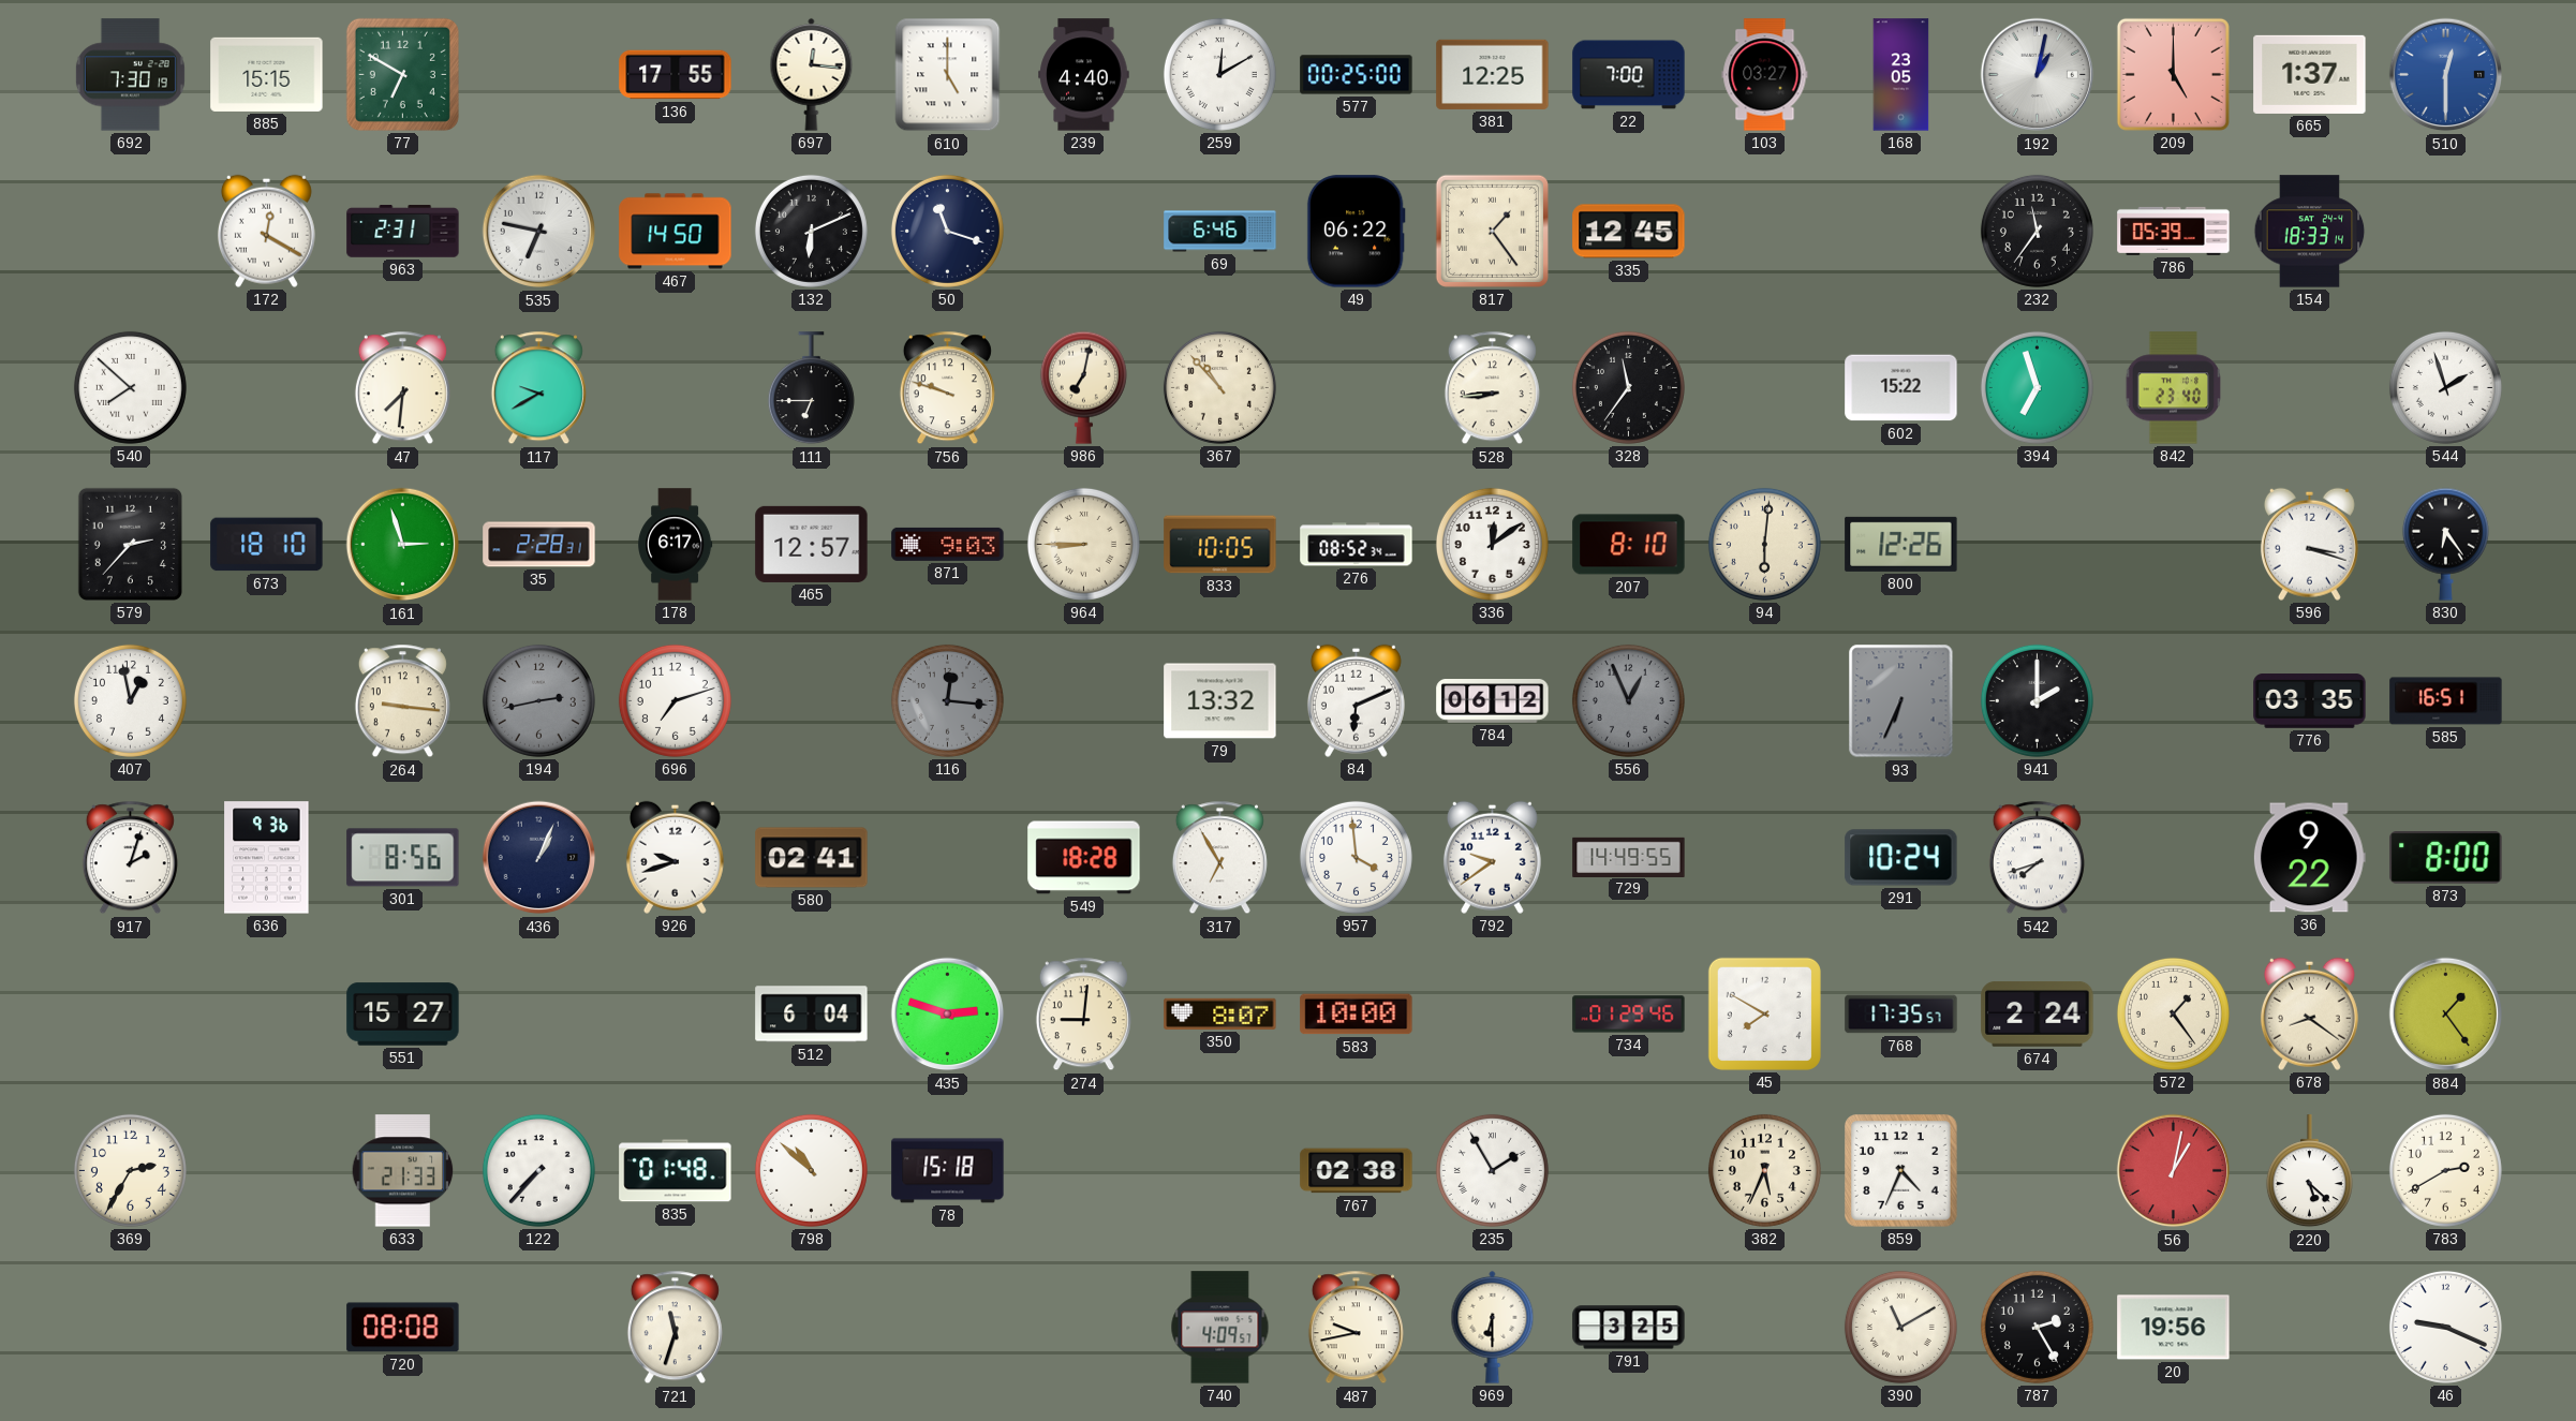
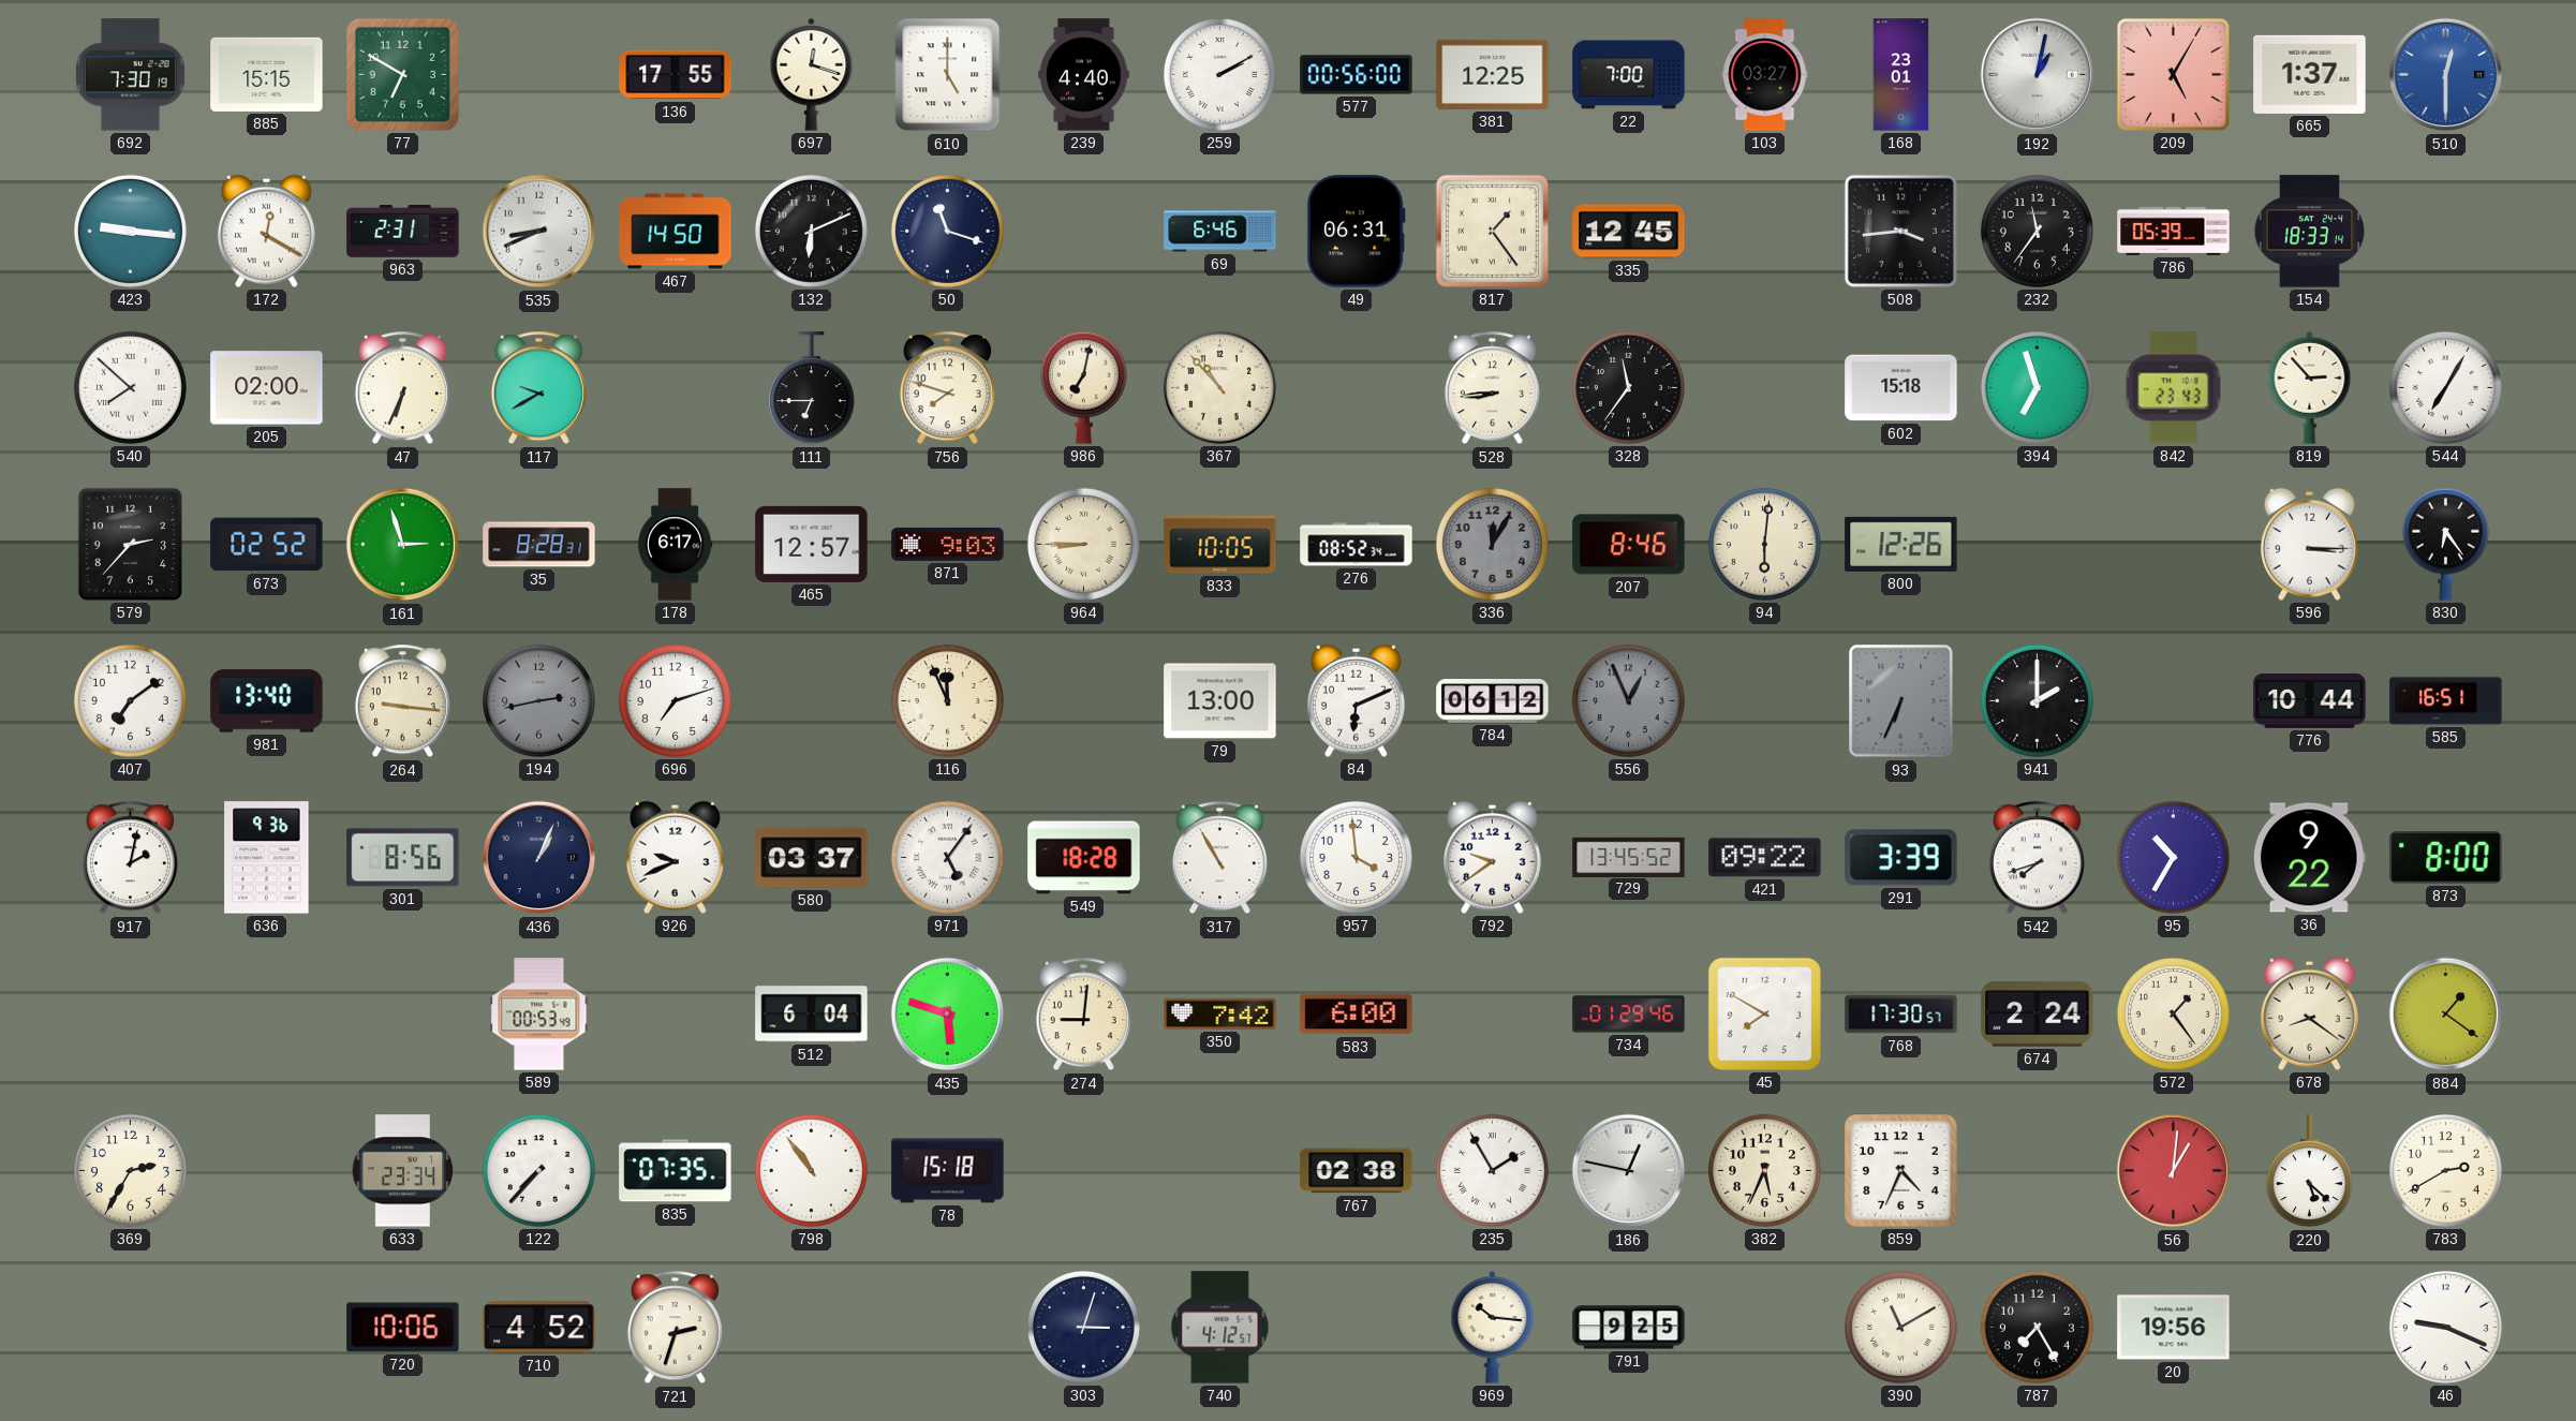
697: 12:16 -> 12:18
259: 12:10 -> 2:10
577: 00:25 -> 00:56
168: 23:05 -> 23:01
209: 5:00 -> 5:05
423: none -> 9:16
535: 6:47 -> 8:41
49: 06:22 -> 06:31
508: none -> 3:44
205: none -> 02:00
47: 7:31 -> 6:34
756: 9:48 -> 7:48
602: 15:22 -> 15:18
842: 23:40 -> 23:43
819: none -> 2:53
544: 1:57 -> 7:05
673: 18:10 -> 02:52
35: 2:28 -> 8:28
336: 12:09 -> 12:05
336 dial: white -> grey
207: 8:10 -> 8:46
596: 3:18 -> 3:15
407: 12:58 -> 7:09
981: none -> 13:40
116: 12:16 -> 11:56
116 dial: grey -> cream
79: 13:32 -> 13:00
776: 03:35 -> 10:44
917: 2:03 -> 2:02
926: 9:42 -> 9:41
580: 02:41 -> 03:37
971: none -> 5:06
317: 6:55 -> 10:55
729: 14:49 -> 13:45
421: none -> 09:22
291: 10:24 -> 3:39
95: none -> 10:35
551: 15:27 -> none
589: none -> 00:53
435: 2:48 -> 5:48
350: 8:07 -> 7:42
583: 10:00 -> 6:00
768: 17:35 -> 17:30
884: 1:24 -> 1:21
633: 21:33 -> 23:34
835: 01:48 -> 07:35
798: 10:52 -> 10:54
186: none -> 12:47
56: 1:02 -> 1:01
720: 08:08 -> 10:06
710: none -> 4:52
721: 11:33 -> 2:33
303: none -> 3:03
740: 4:09 -> 4:12
487: 9:43 -> none
969: 6:30 -> 10:16
791: 3:25 -> 9:25
787: 2:25 -> 7:25
